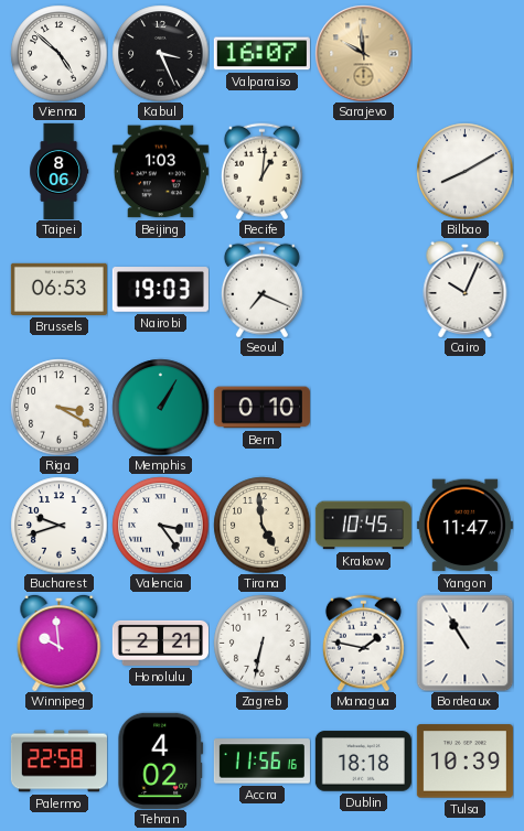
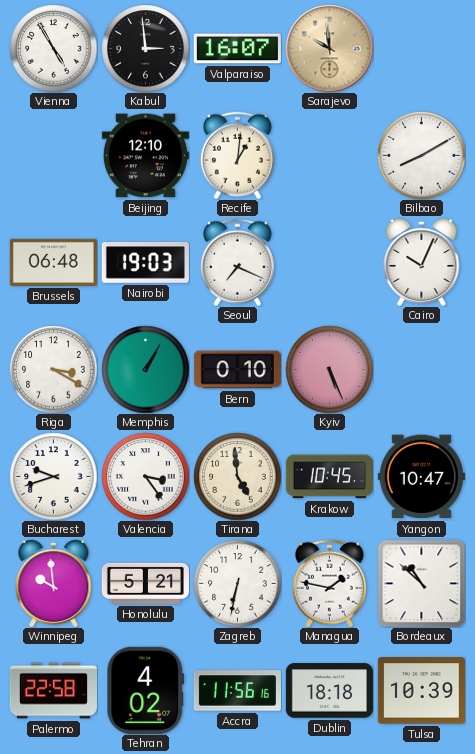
Vienna: 4:52 -> 4:55
Kabul: 3:26 -> 2:59
Taipei: 8:06 -> none
Beijing: 1:03 -> 12:10
Brussels: 06:53 -> 06:48
Kyiv: none -> 5:26
Yangon: 11:47 -> 10:47
Honolulu: 2:21 -> 5:21
Bordeaux: 10:55 -> 10:52
